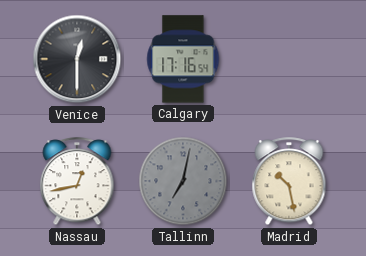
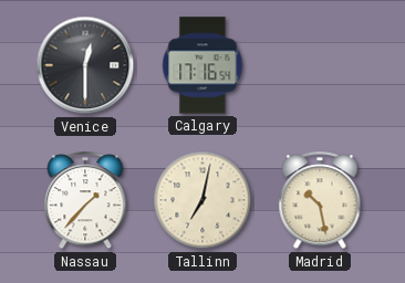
Nassau: 12:43 -> 1:37
Tallinn dial: grey -> cream
